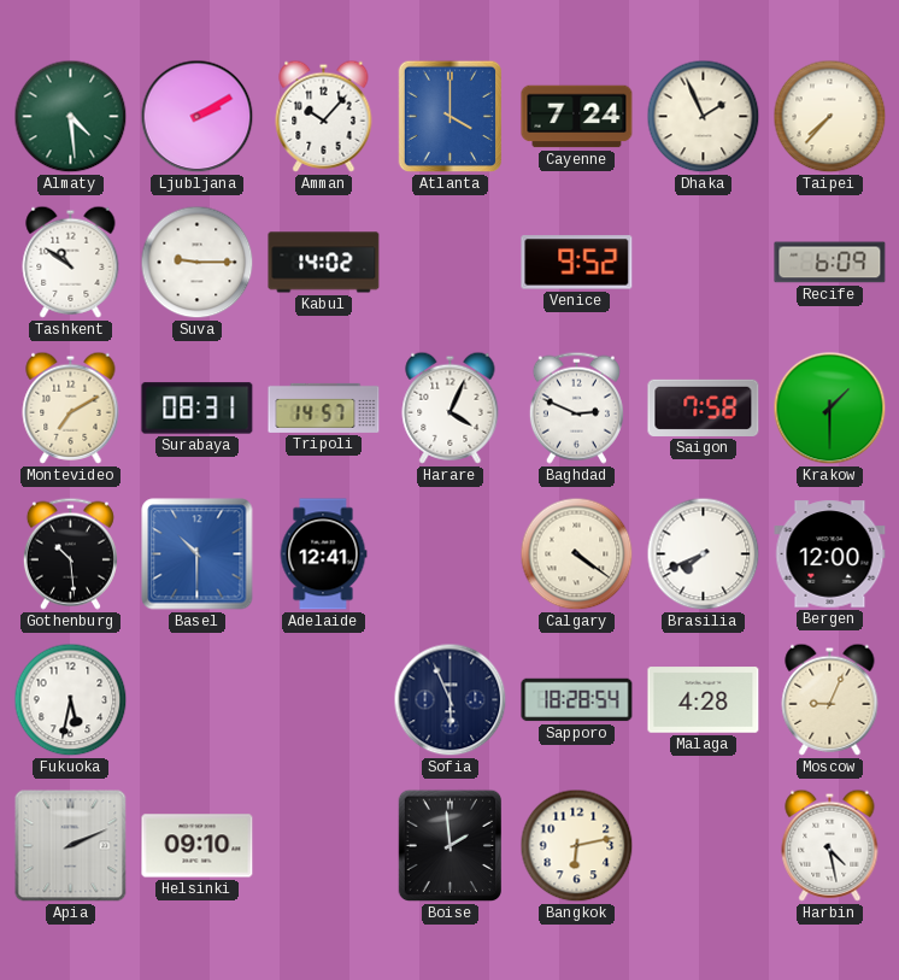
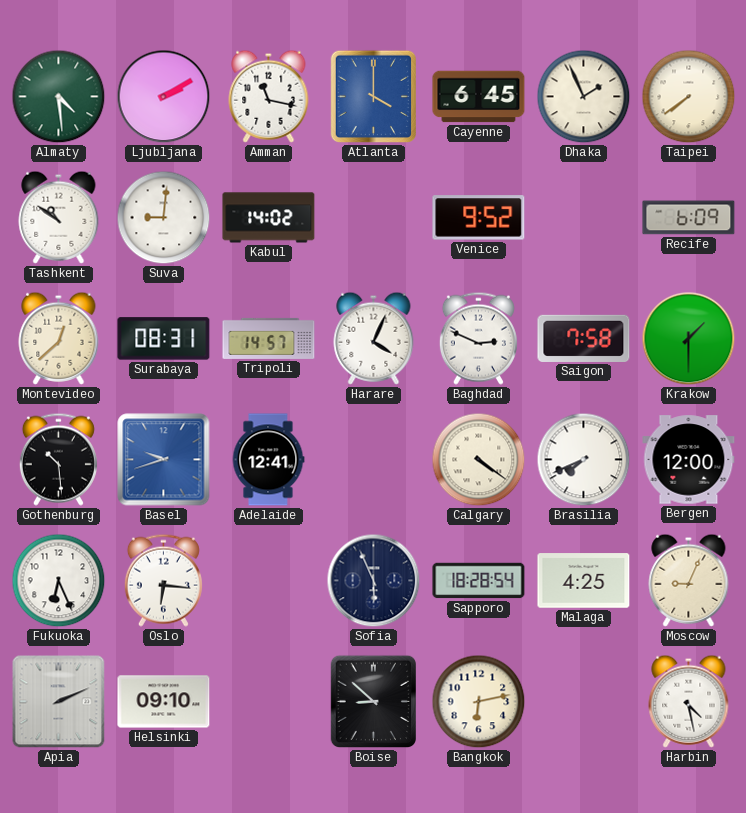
Amman: 10:07 -> 11:17
Cayenne: 7:24 -> 6:45
Taipei: 7:37 -> 7:39
Suva: 9:15 -> 9:01
Montevideo: 7:10 -> 12:38
Basel: 10:30 -> 9:42
Fukuoka: 5:32 -> 6:26
Oslo: none -> 6:16
Malaga: 4:28 -> 4:25
Boise: 1:59 -> 8:52
